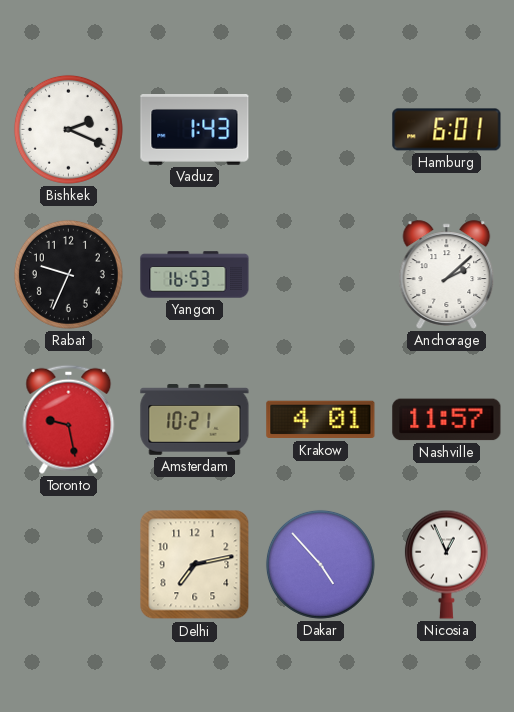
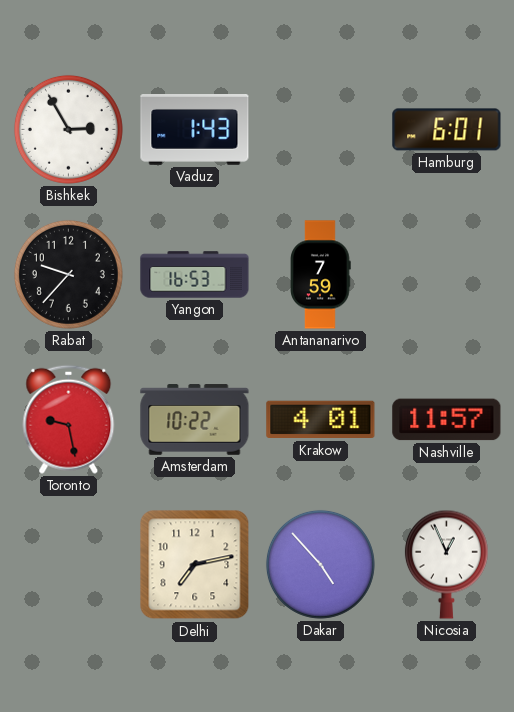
Bishkek: 2:19 -> 2:55
Rabat: 9:34 -> 9:37
Antananarivo: none -> 7:59
Anchorage: 2:08 -> none
Amsterdam: 10:21 -> 10:22
